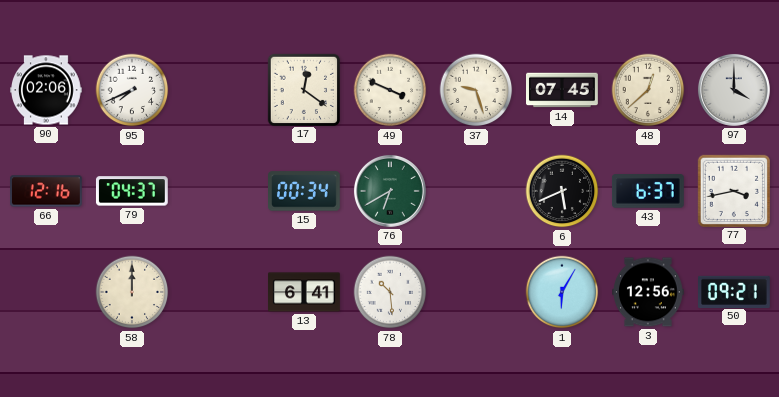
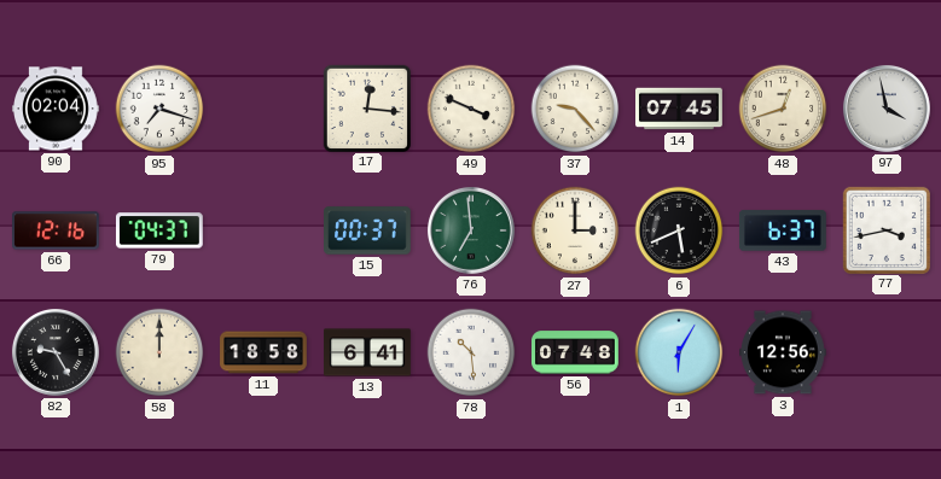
90: 02:06 -> 02:04
95: 7:41 -> 7:18
17: 12:21 -> 12:16
37: 9:27 -> 9:23
48: 12:38 -> 12:42
97: 4:00 -> 3:58
15: 00:34 -> 00:37
76: 6:40 -> 6:59
27: none -> 3:00
82: none -> 9:25
11: none -> 18:58
56: none -> 07:48
50: 09:21 -> none
